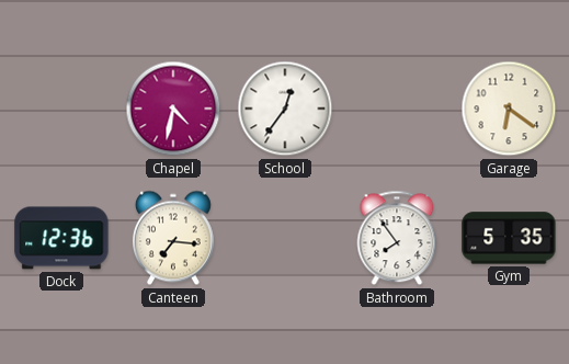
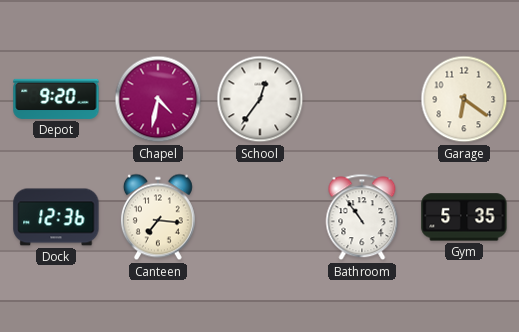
Depot: none -> 9:20
Bathroom: 7:54 -> 10:54
